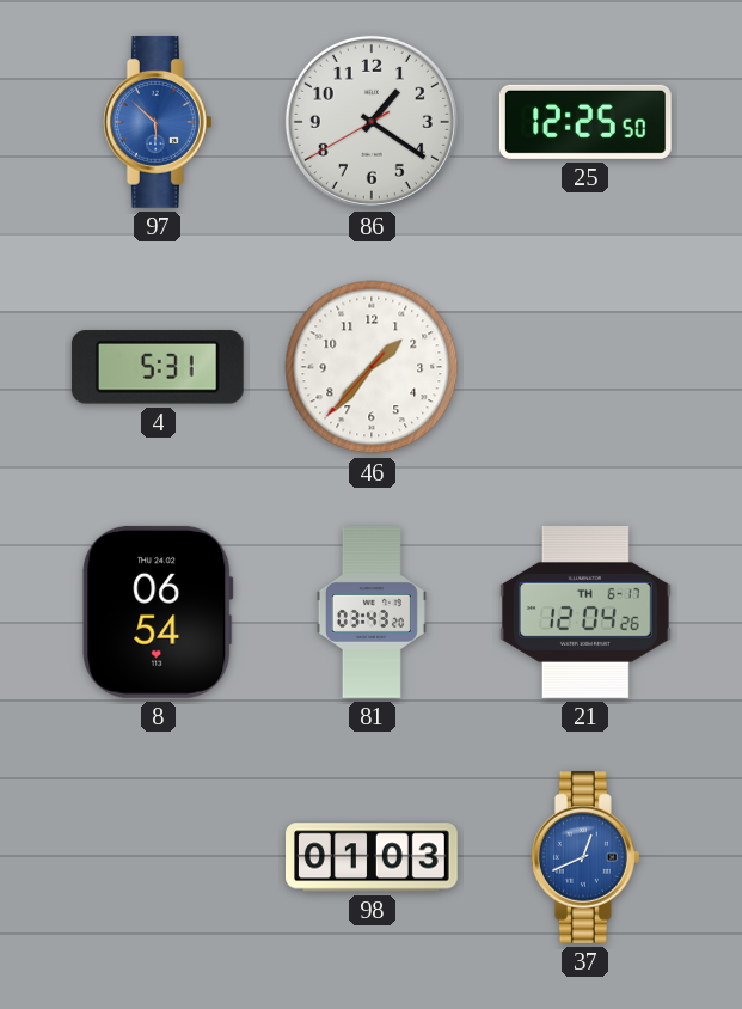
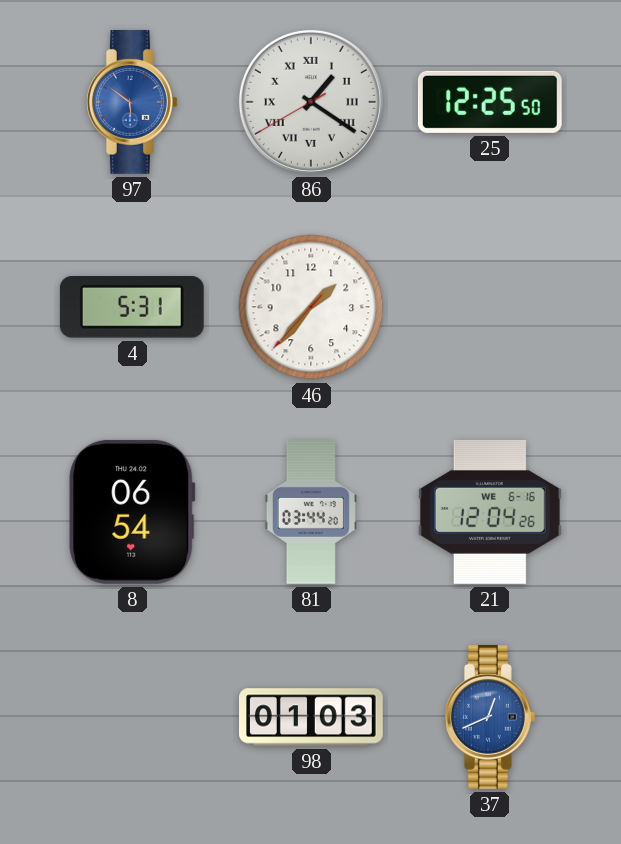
97: 5:52 -> 5:51
86 numerals: Arabic -> Roman
81: 03:43 -> 03:44
21 date: TH 6-17 -> WE 6-16
